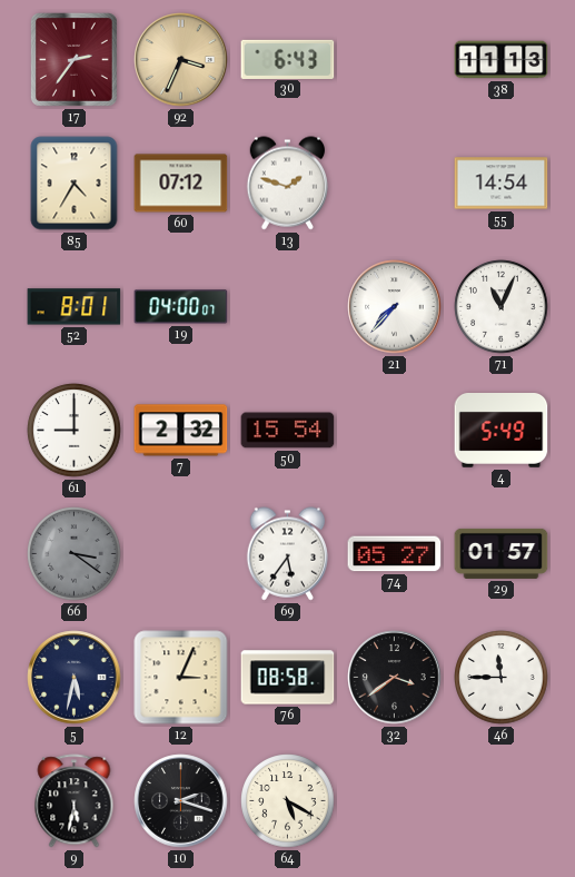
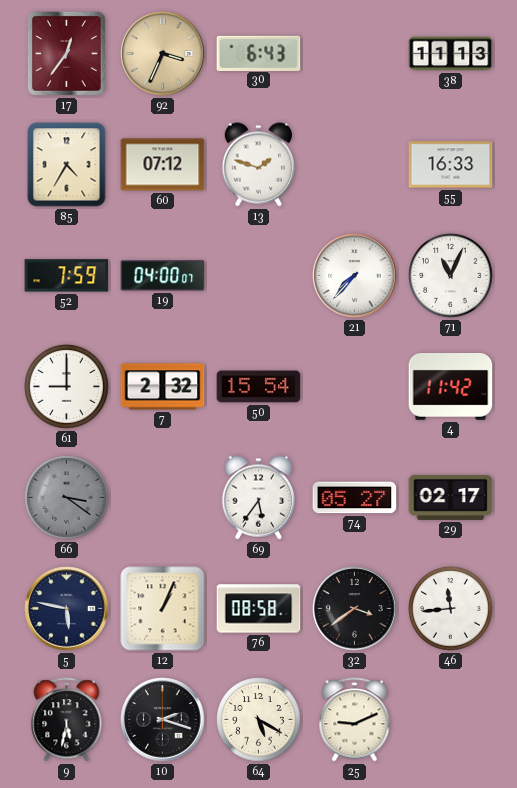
17: 2:36 -> 12:36
55: 14:54 -> 16:33
52: 8:01 -> 7:59
4: 5:49 -> 11:42
29: 01:57 -> 02:17
5: 5:32 -> 5:47
12: 3:04 -> 1:04
46: 11:45 -> 11:44
25: none -> 9:11
